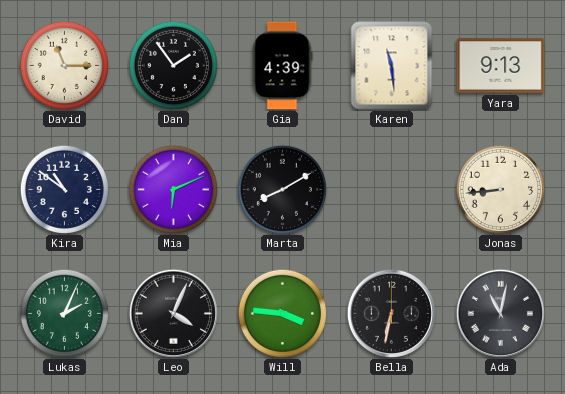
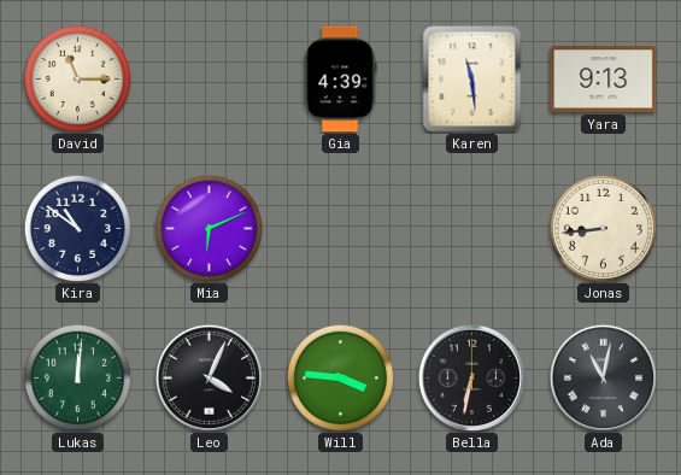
Dan: 1:54 -> none
Marta: 8:10 -> none
Lukas: 2:04 -> 12:01
